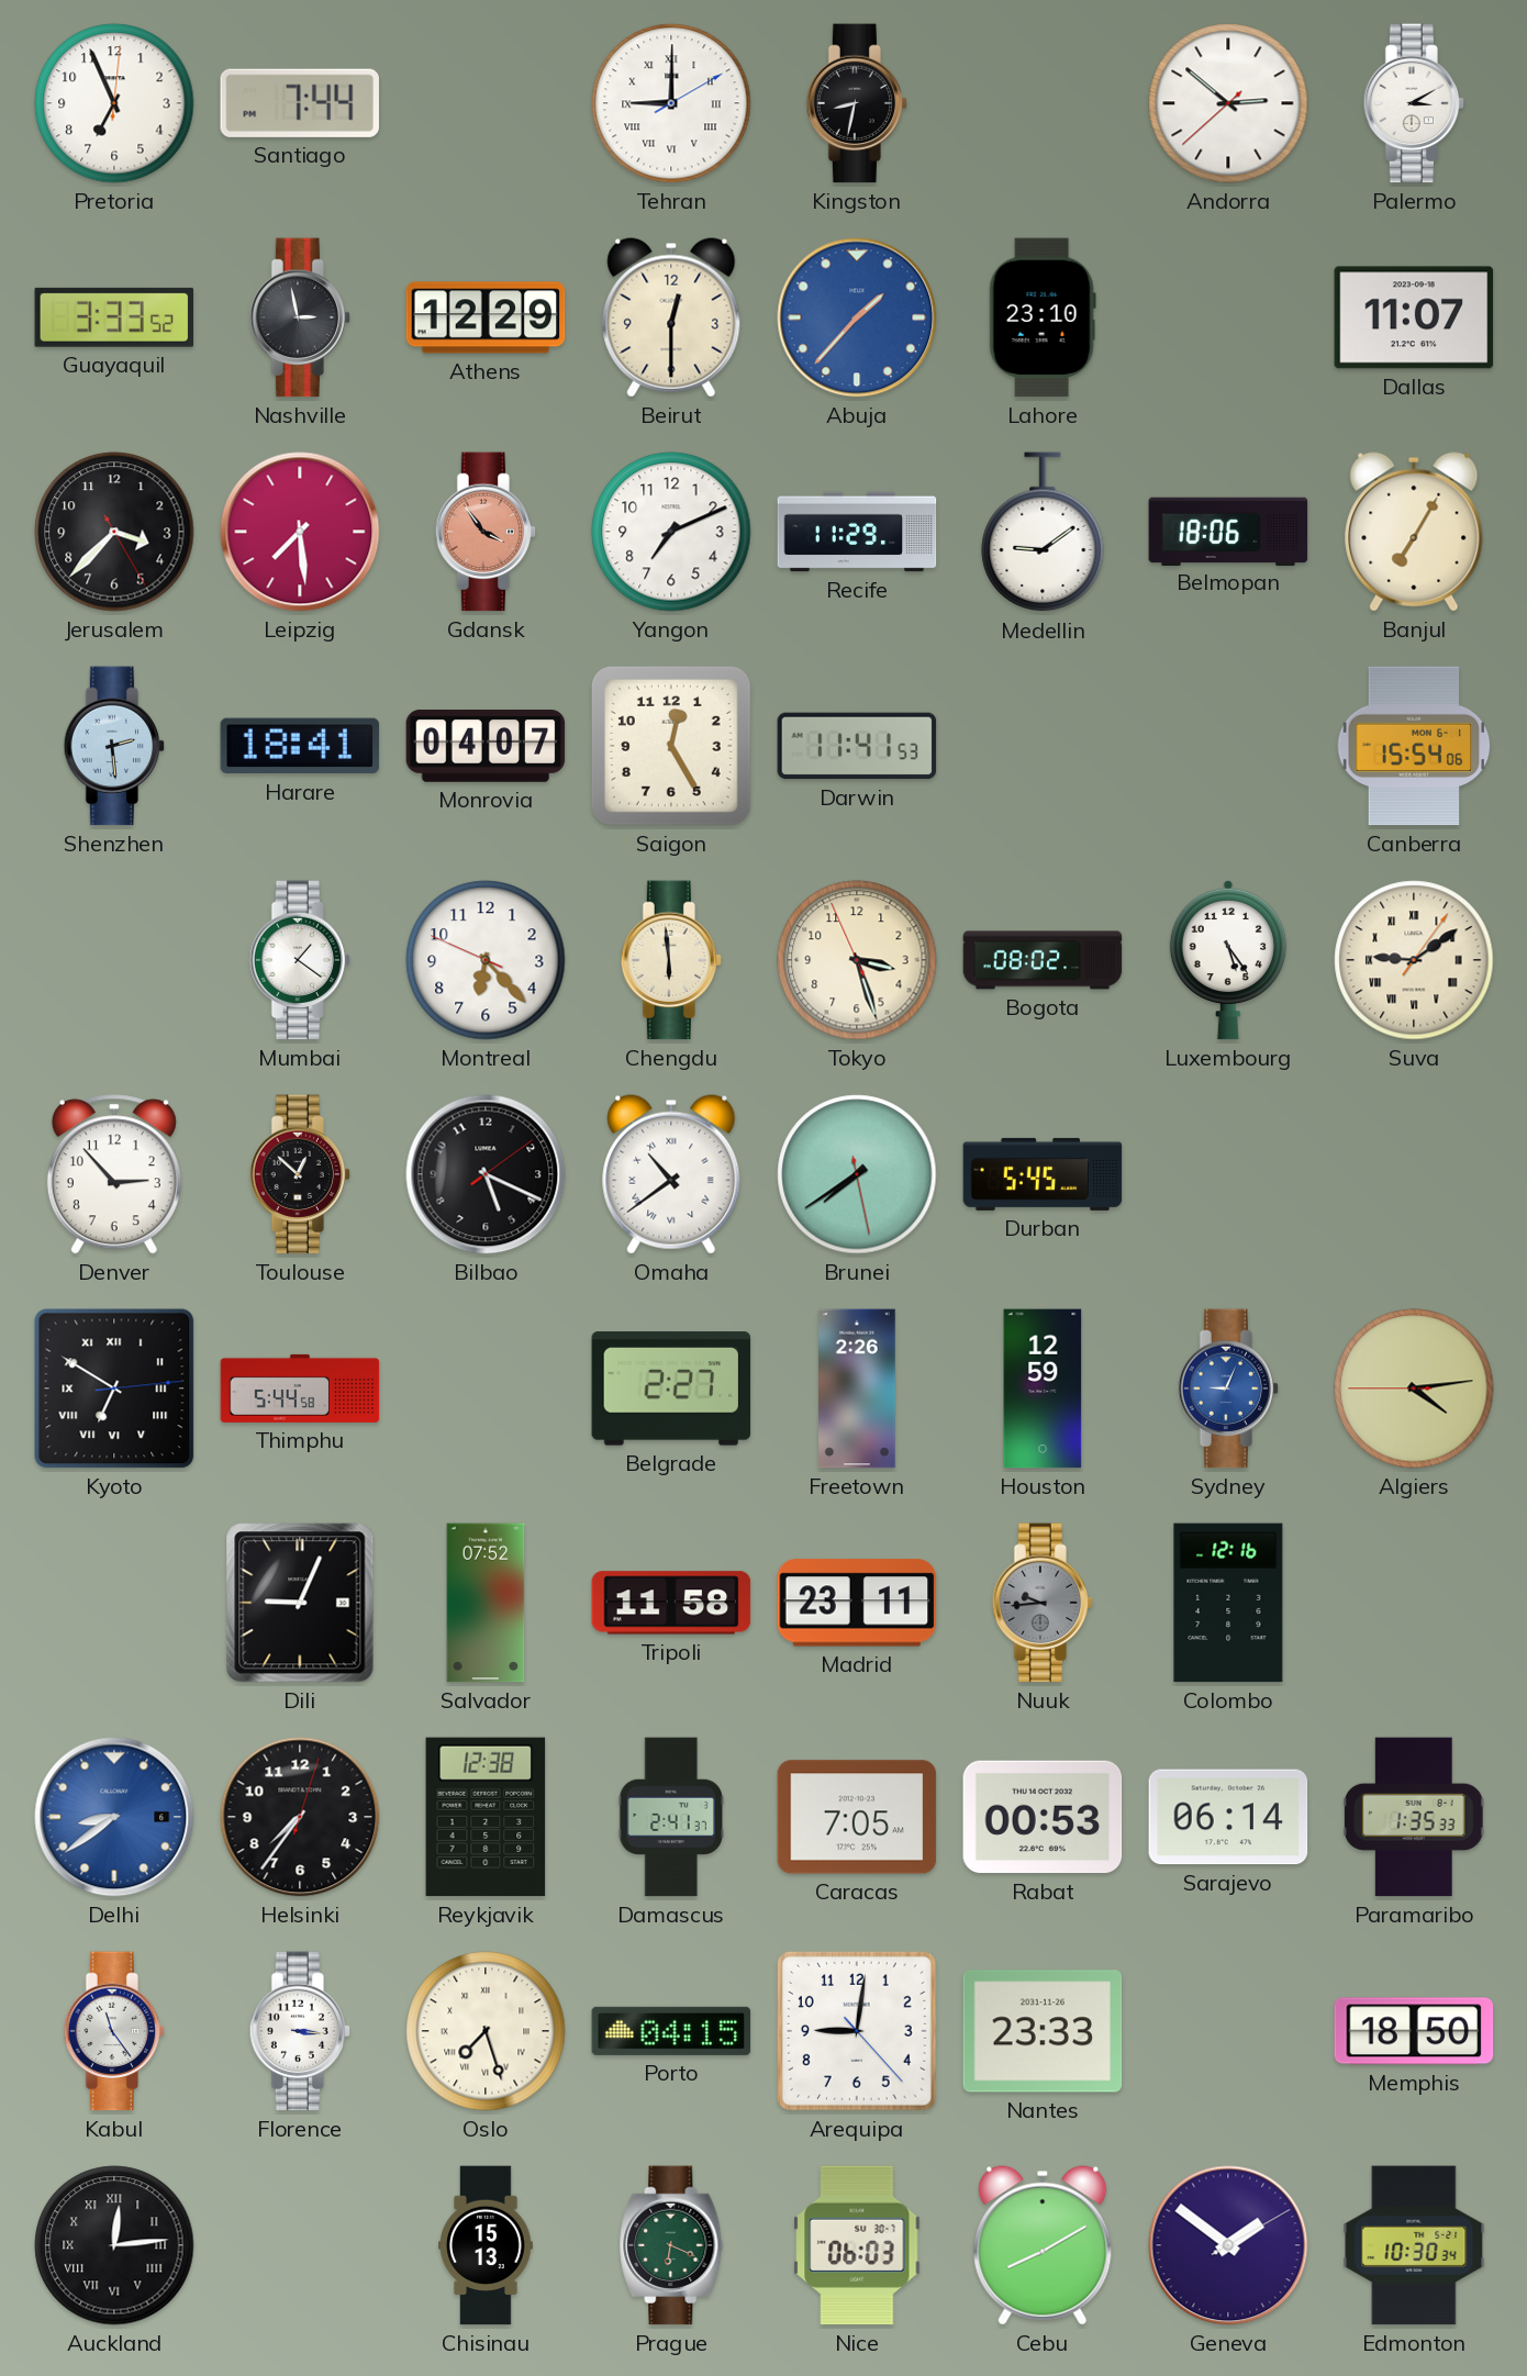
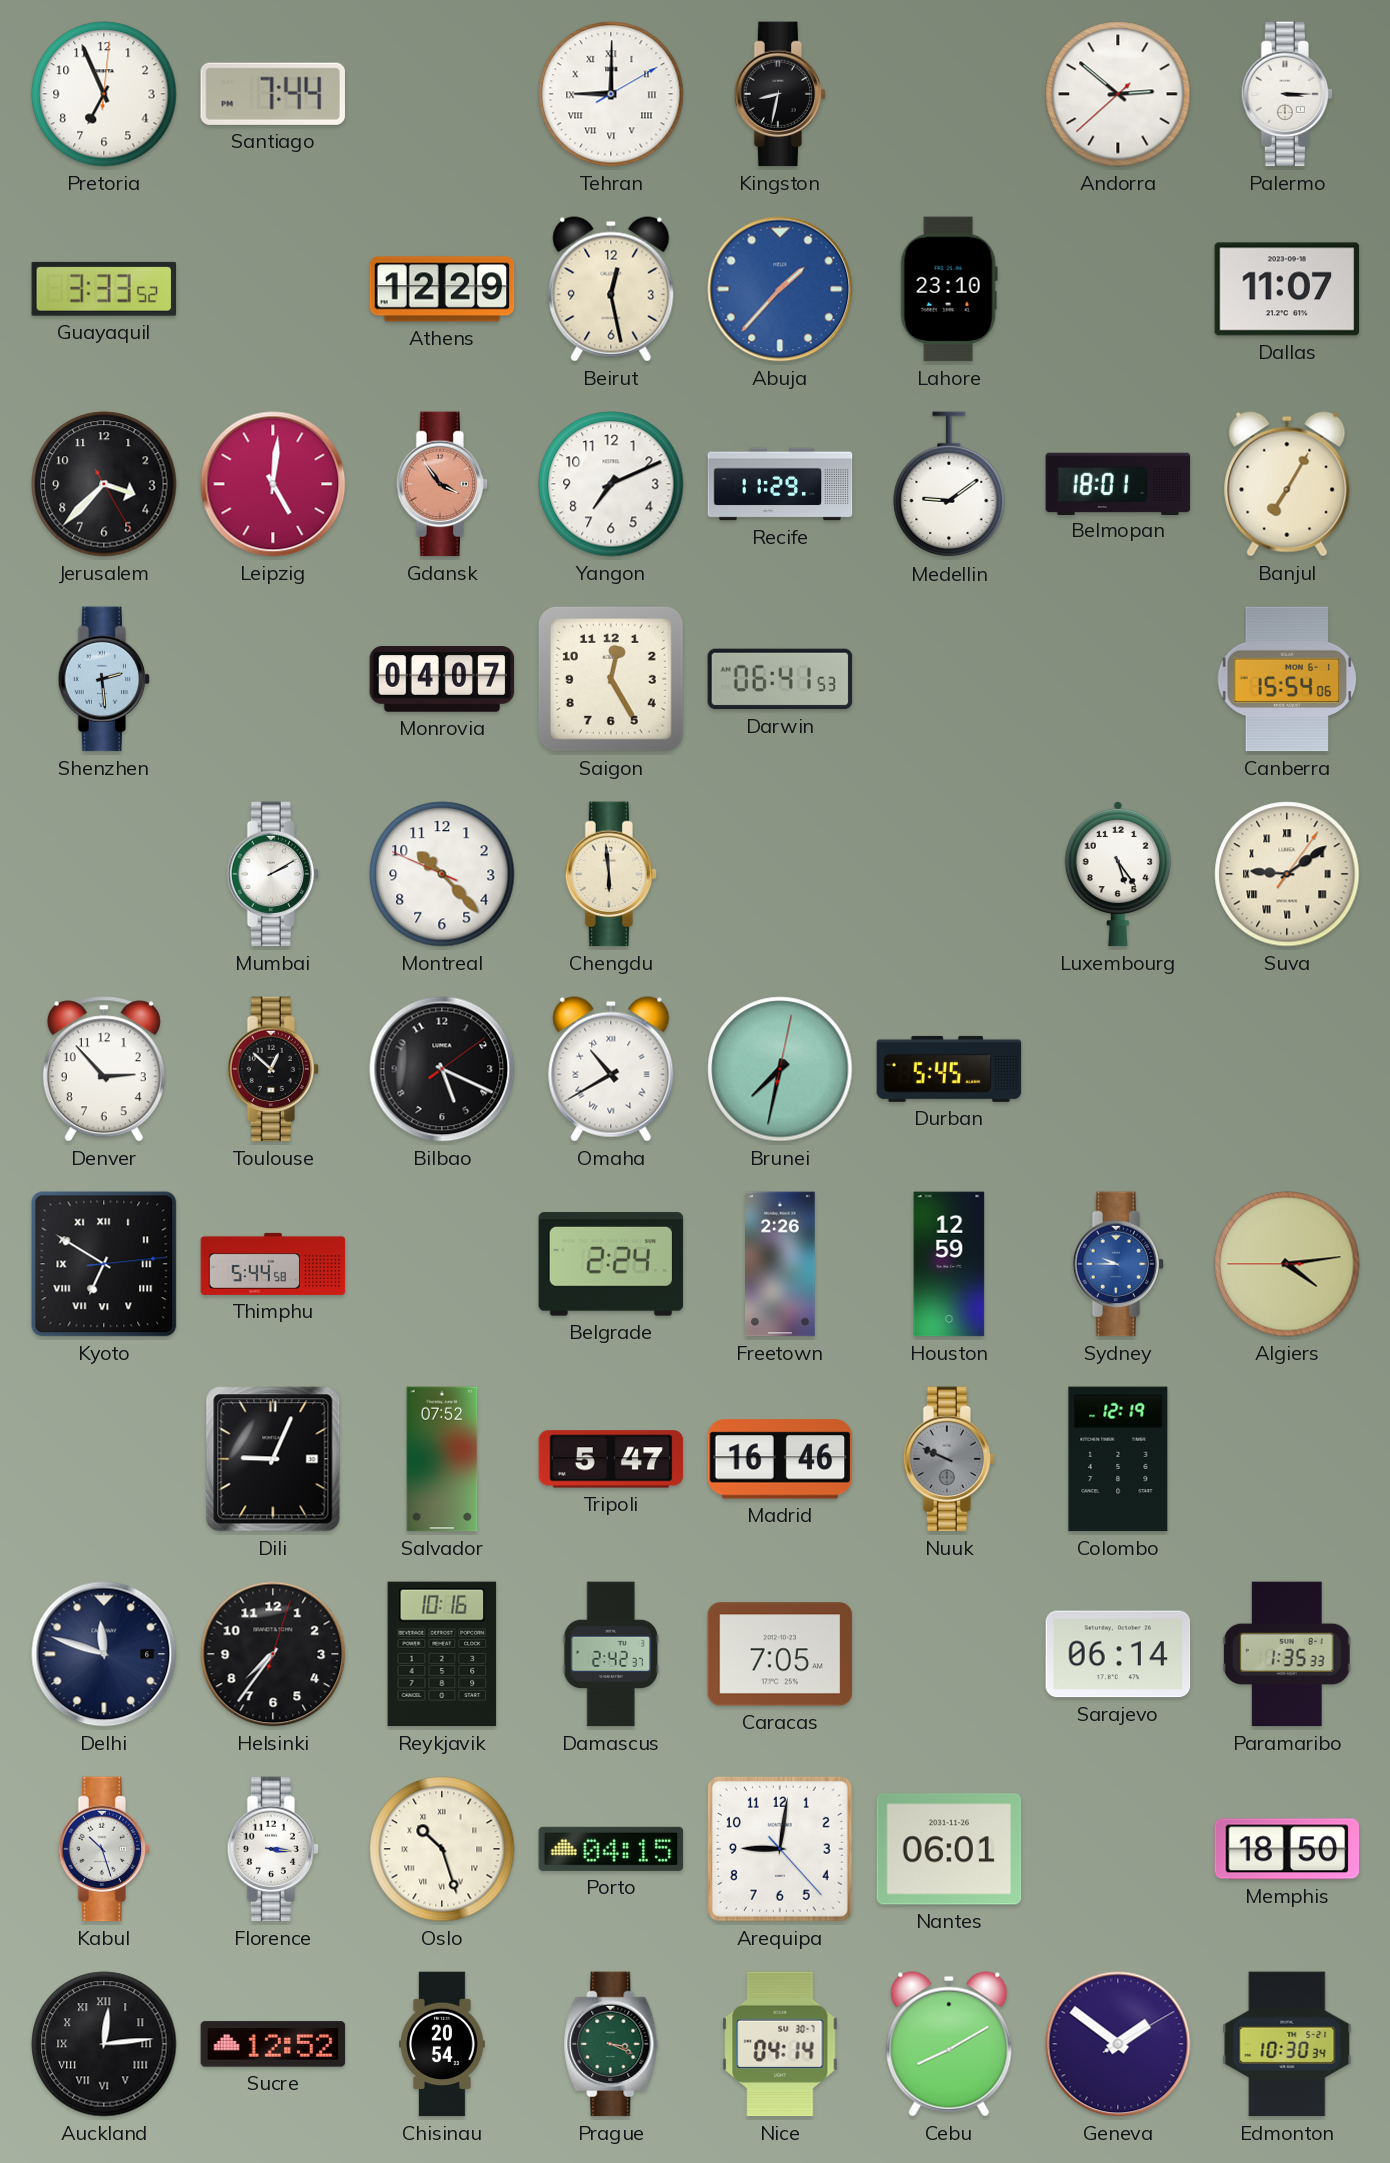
Palermo: 3:10 -> 3:15
Nashville: 2:58 -> none
Beirut: 12:30 -> 12:28
Leipzig: 7:29 -> 5:01
Belmopan: 18:06 -> 18:01
Harare: 18:41 -> none
Darwin: 11:41 -> 06:41
Mumbai: 1:21 -> 2:10
Montreal: 6:22 -> 10:22
Tokyo: 3:26 -> none
Bogota: 08:02 -> none
Omaha: 10:39 -> 10:40
Brunei: 7:39 -> 7:32
Belgrade: 2:27 -> 2:24
Sydney: 9:04 -> 9:45
Tripoli: 11:58 -> 5:47
Madrid: 23:11 -> 16:46
Nuuk: 9:44 -> 9:49
Colombo: 12:16 -> 12:19
Delhi: 8:39 -> 11:48
Delhi dial: blue -> navy
Reykjavik: 12:38 -> 10:16
Damascus: 2:41 -> 2:42
Rabat: 00:53 -> none
Kabul: 11:24 -> 10:27
Oslo: 7:27 -> 10:27
Nantes: 23:33 -> 06:01
Sucre: none -> 12:52
Chisinau: 15:13 -> 20:54
Prague: 6:19 -> 3:19
Nice: 06:03 -> 04:14
